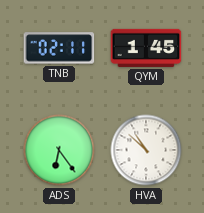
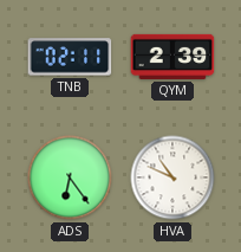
QYM: 1:45 -> 2:39
HVA: 10:52 -> 10:49
